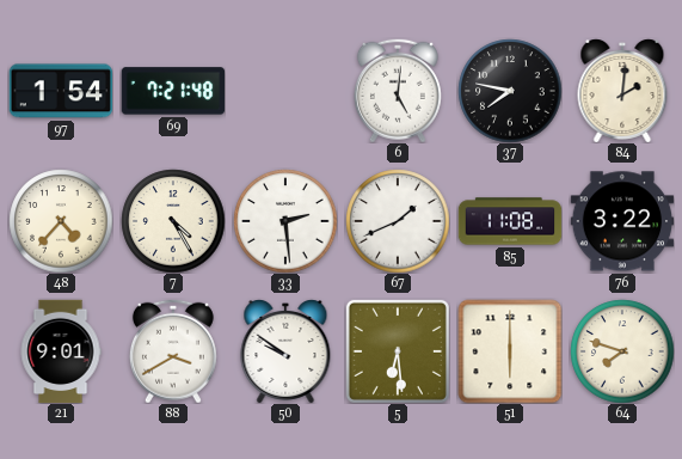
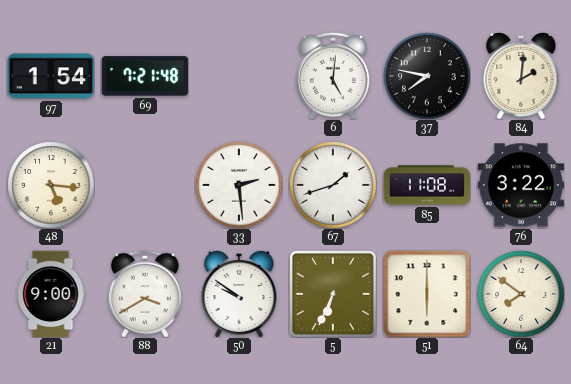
48: 4:37 -> 5:16
7: 4:25 -> none
67: 1:41 -> 1:42
21: 9:01 -> 9:00
5: 6:29 -> 6:34
64: 7:48 -> 7:51
